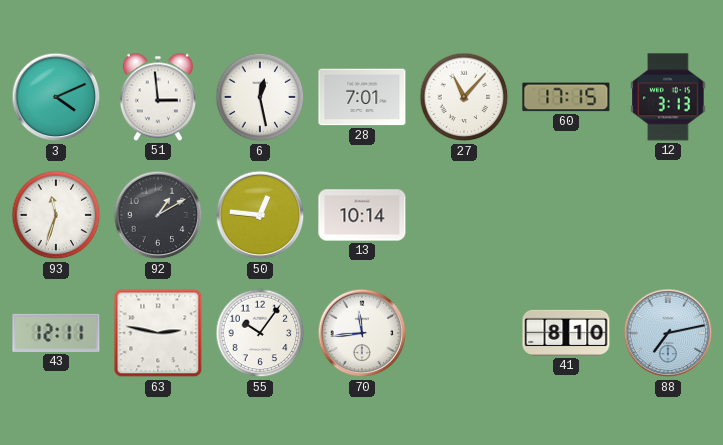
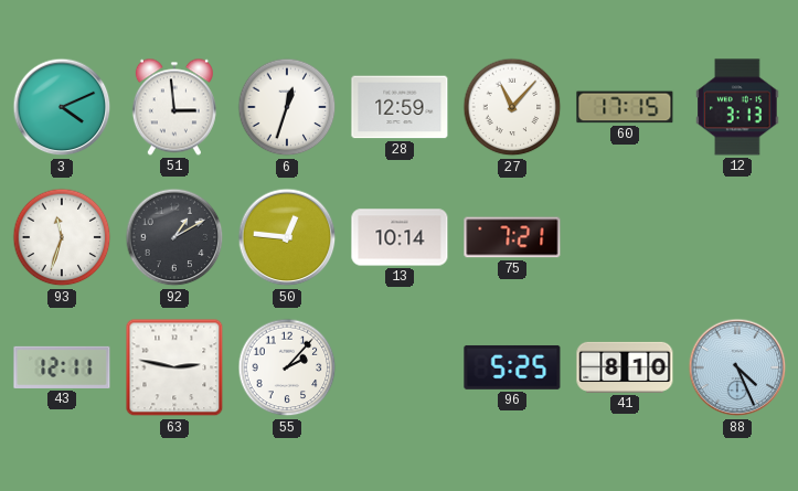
6: 12:28 -> 12:33
28: 7:01 -> 12:59
75: none -> 7:21
55: 10:06 -> 2:07
70: 11:44 -> none
96: none -> 5:25
88: 7:13 -> 4:26
